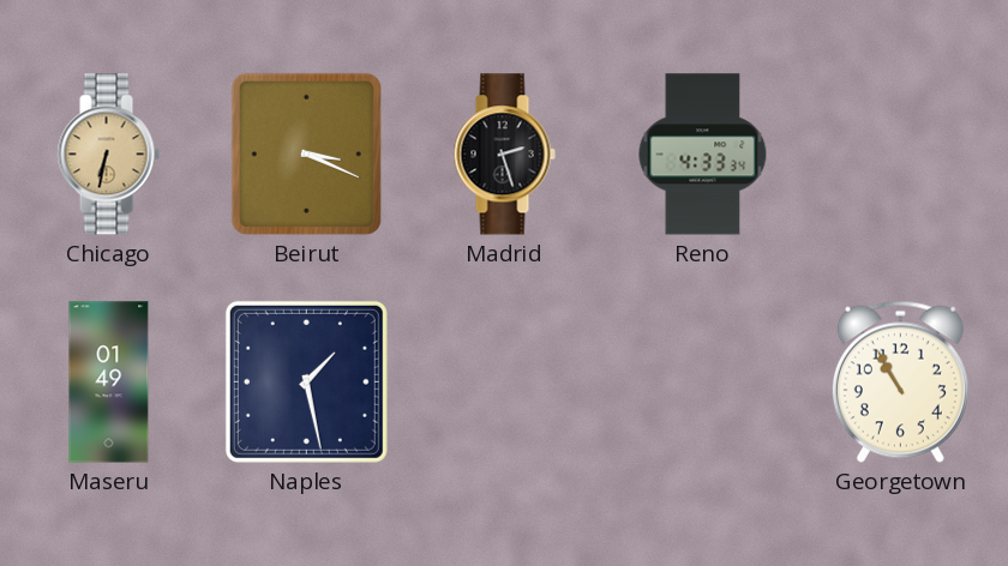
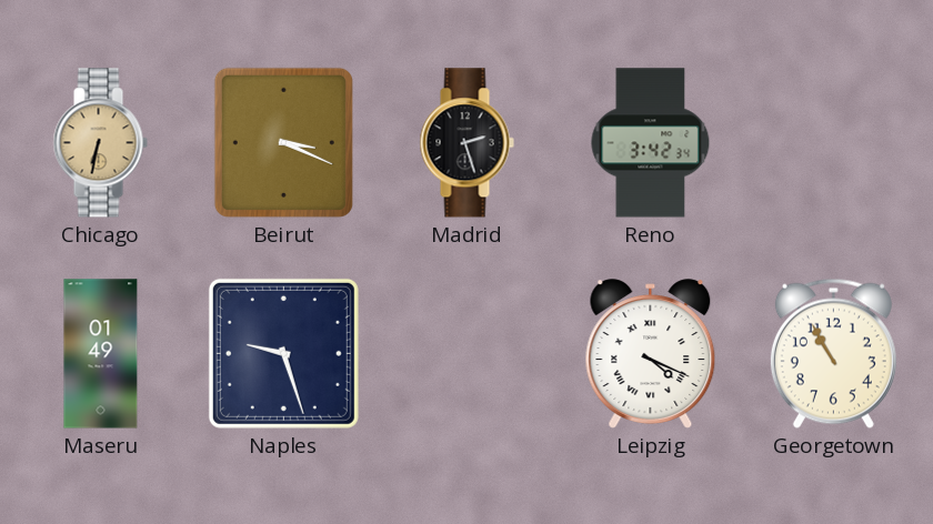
Reno: 4:33 -> 3:42
Naples: 1:28 -> 9:27
Leipzig: none -> 4:19
